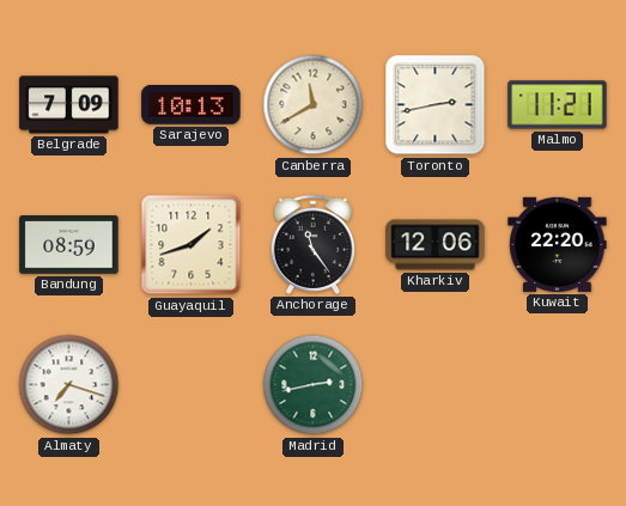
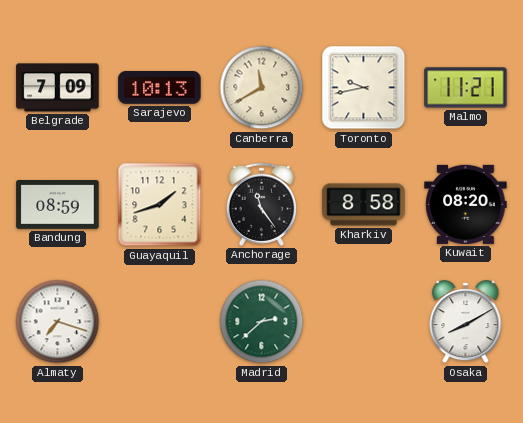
Toronto: 2:43 -> 9:43
Kharkiv: 12:06 -> 8:58
Kuwait: 22:20 -> 08:20
Madrid: 2:43 -> 2:38
Osaka: none -> 8:10
